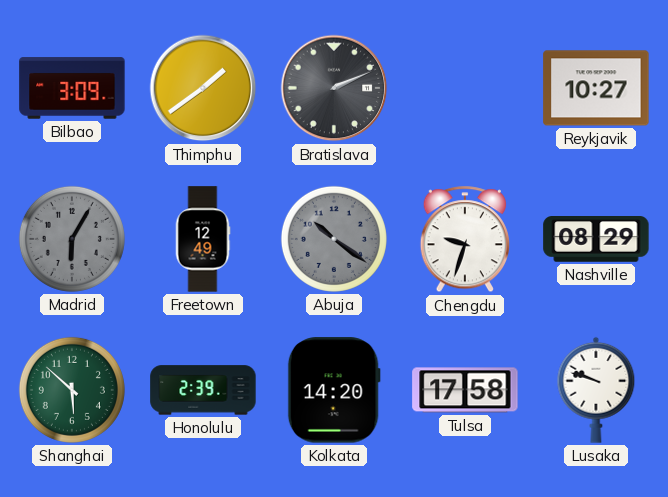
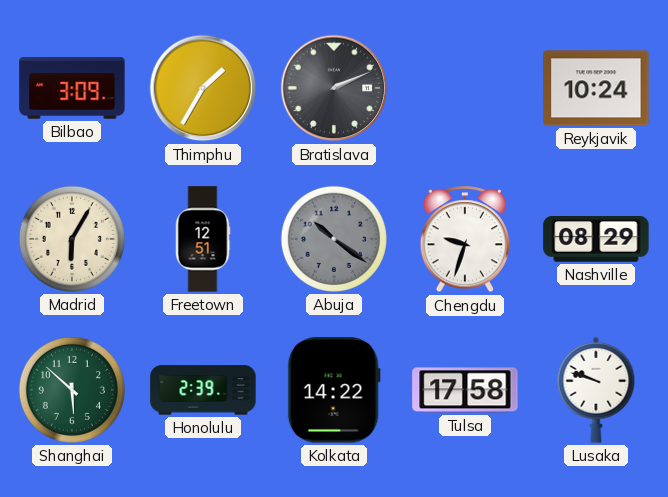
Thimphu: 1:39 -> 1:35
Reykjavik: 10:27 -> 10:24
Madrid dial: grey -> cream
Freetown: 12:49 -> 12:51
Kolkata: 14:20 -> 14:22
